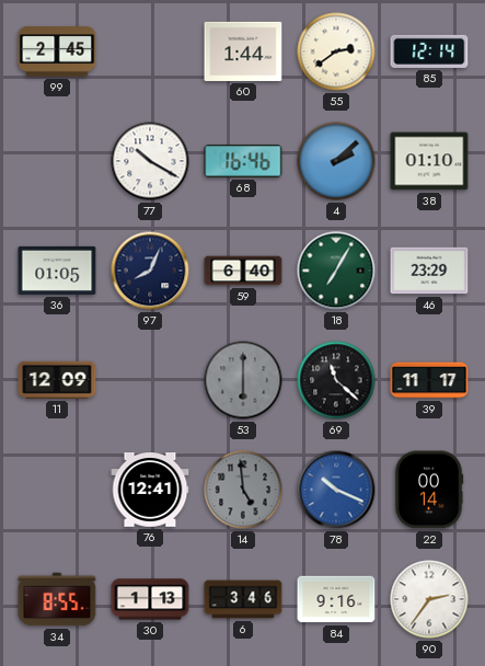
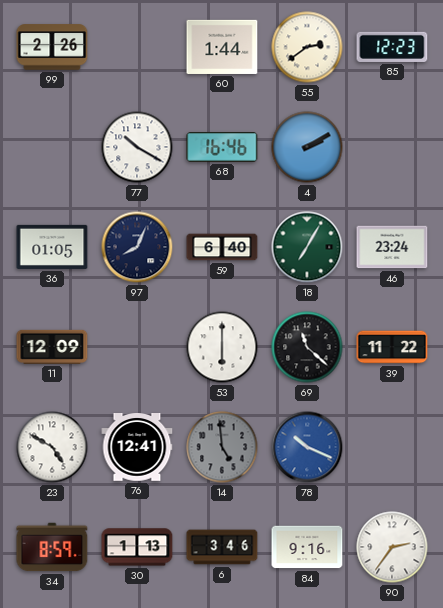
99: 2:45 -> 2:26
85: 12:14 -> 12:23
4: 2:08 -> 2:10
38: 01:10 -> none
46: 23:29 -> 23:24
53 dial: grey -> white
39: 11:17 -> 11:22
23: none -> 4:50
22: 00:14 -> none
34: 8:55 -> 8:59
